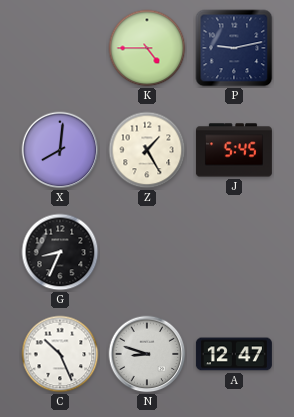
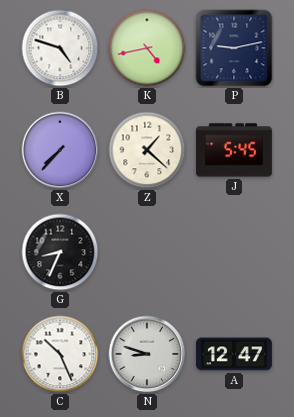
B: none -> 4:48
K: 4:45 -> 4:43
X: 8:01 -> 7:37
Z: 1:25 -> 1:22
